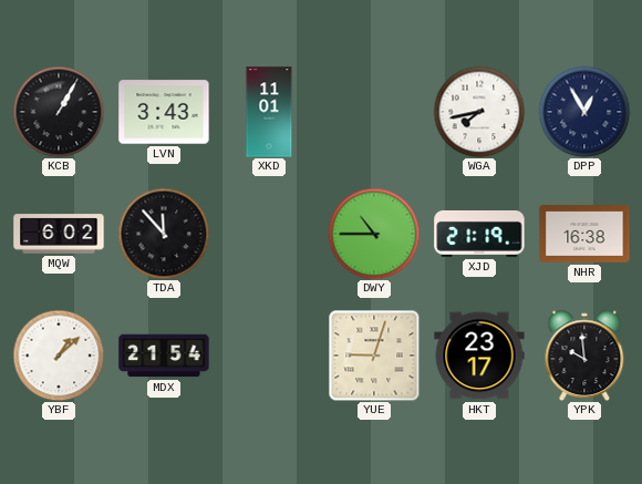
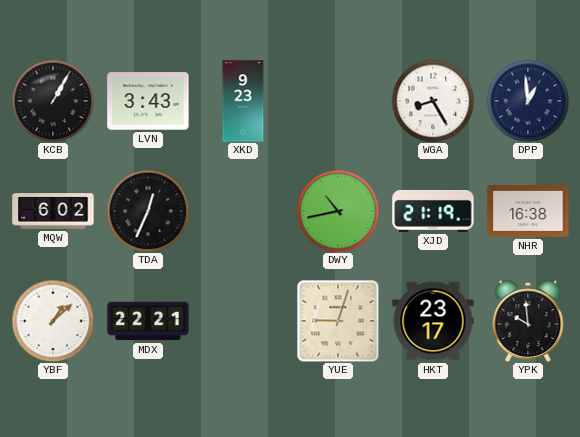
XKD: 11:01 -> 9:23
WGA: 7:43 -> 8:25
DPP: 12:55 -> 12:59
TDA: 11:53 -> 12:34
DWY: 10:45 -> 10:43
MDX: 21:54 -> 22:21
